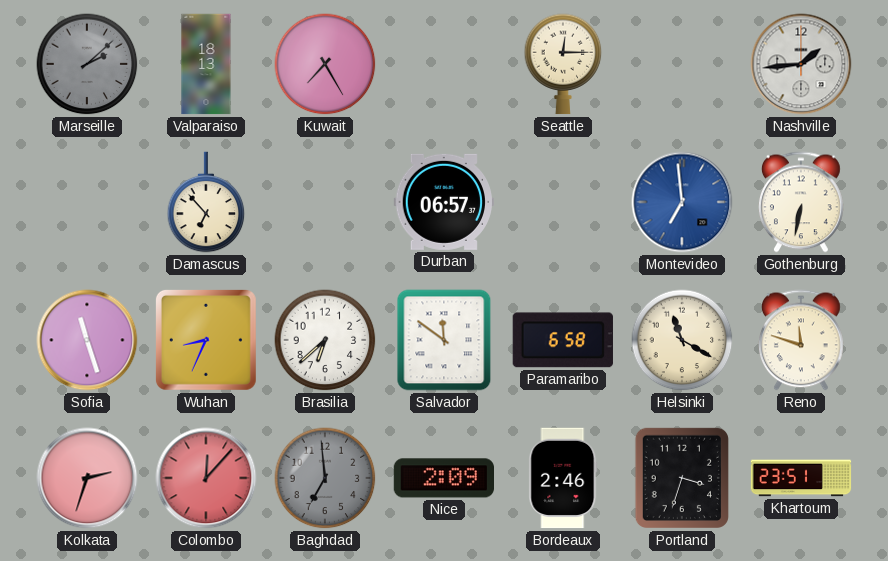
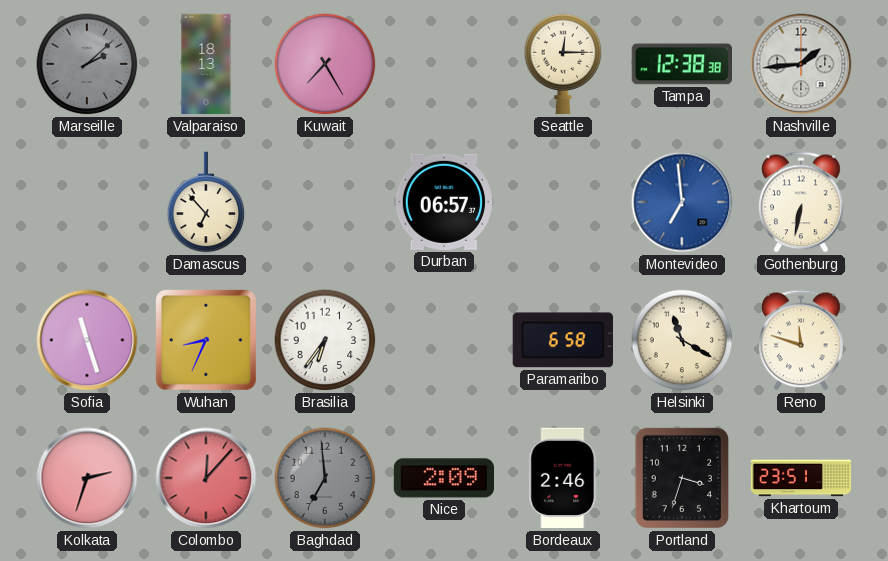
Tampa: none -> 12:38
Brasilia: 6:38 -> 6:36
Salvador: 11:51 -> none
